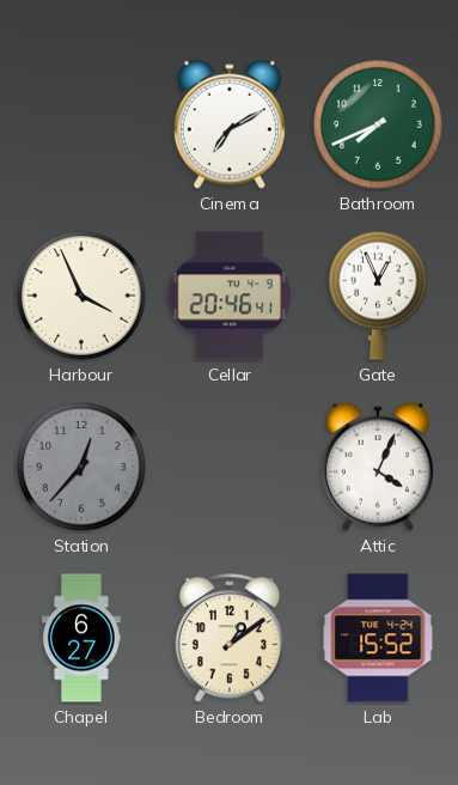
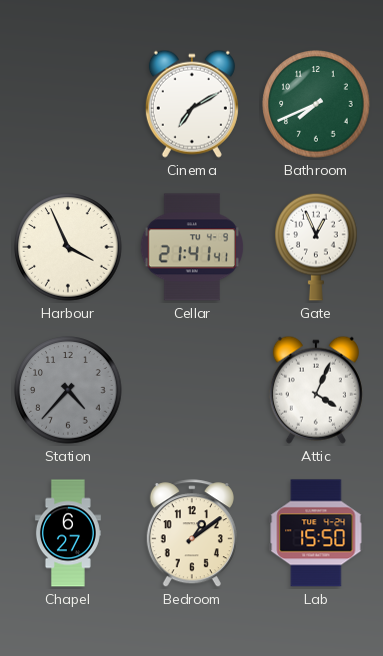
Cellar: 20:46 -> 21:41
Station: 12:37 -> 4:37
Lab: 15:52 -> 15:50
